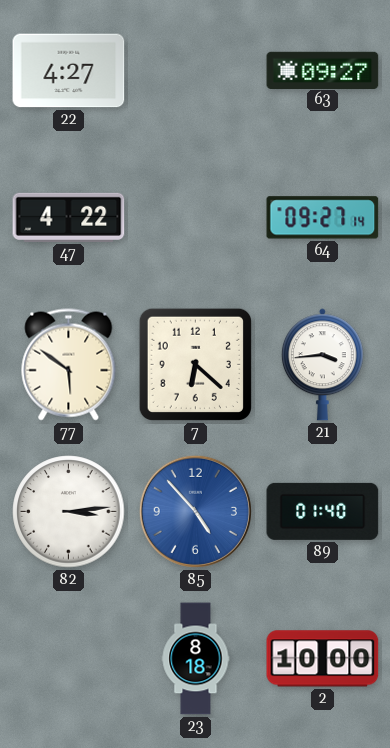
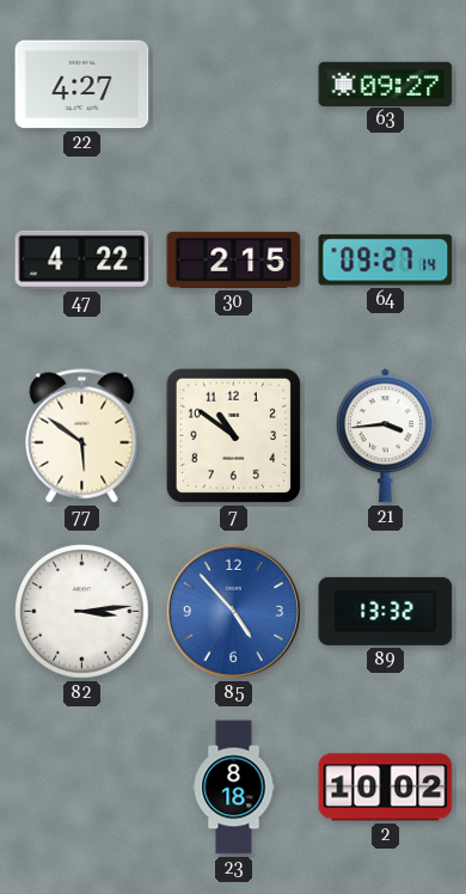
30: none -> 2:15
7: 6:22 -> 10:51
89: 01:40 -> 13:32
2: 10:00 -> 10:02
